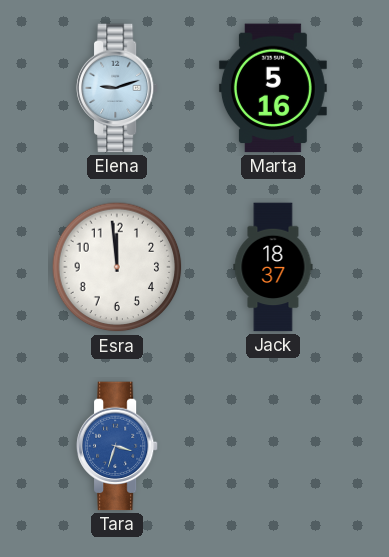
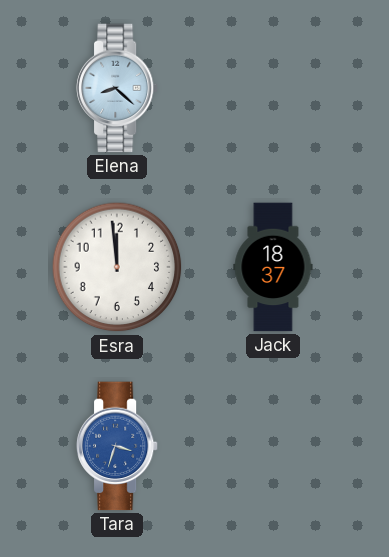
Elena: 9:12 -> 8:22
Marta: 5:16 -> none
